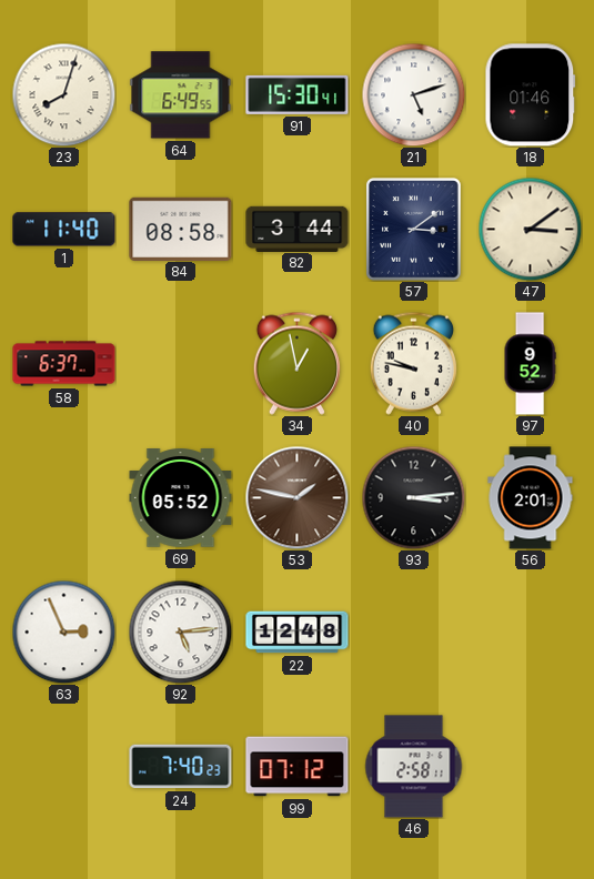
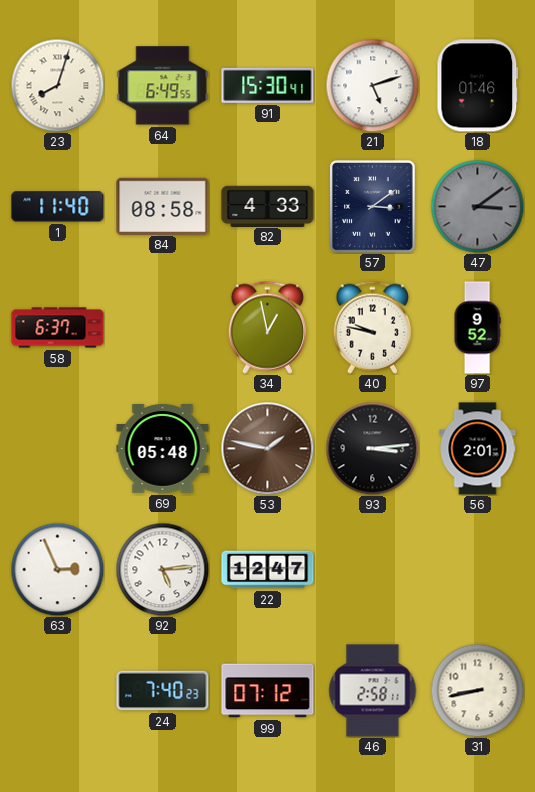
82: 3:44 -> 4:33
47 dial: cream -> grey
69: 05:52 -> 05:48
22: 12:48 -> 12:47
31: none -> 8:43
